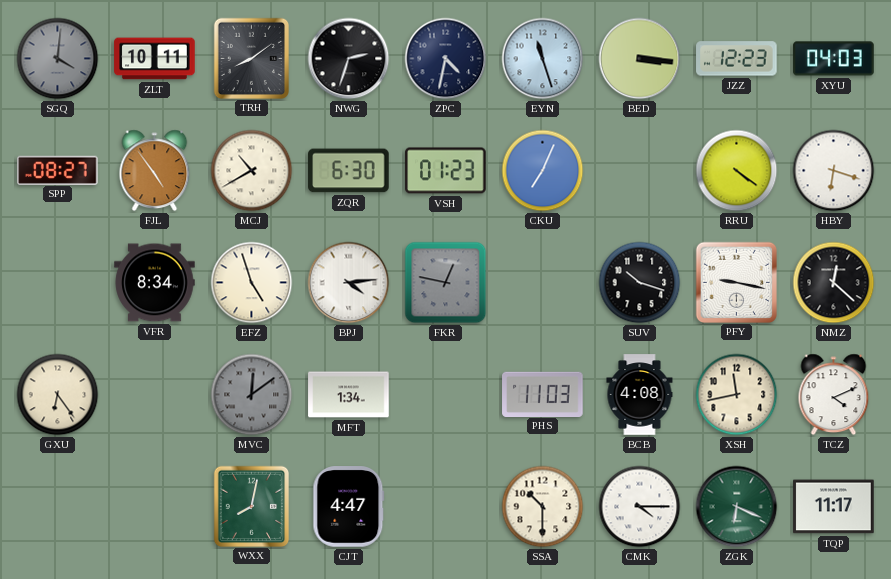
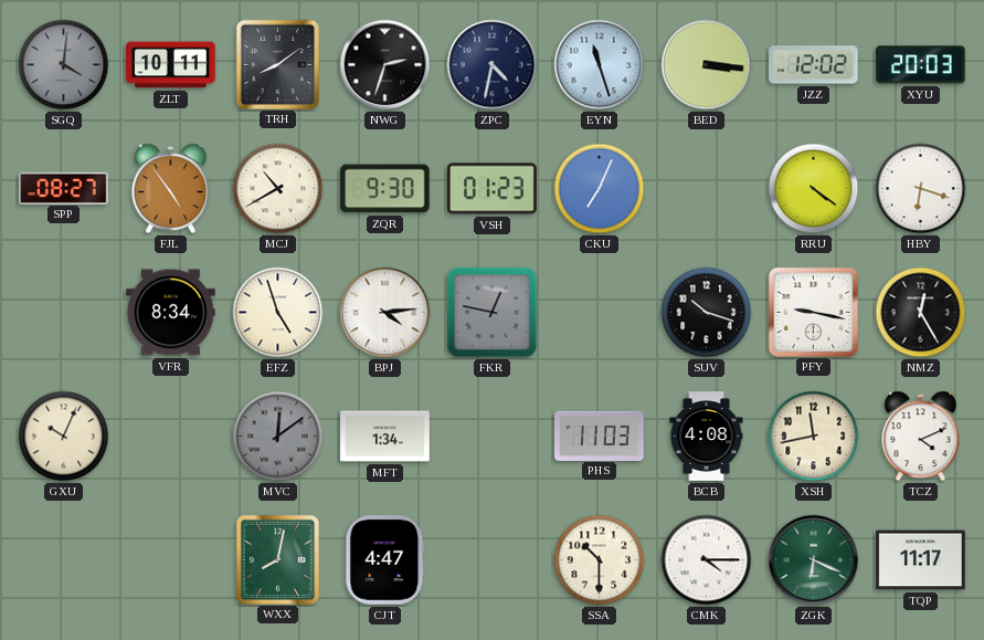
JZZ: 12:23 -> 12:02
XYU: 04:03 -> 20:03
ZQR: 6:30 -> 9:30
NMZ: 12:22 -> 12:25
GXU: 6:24 -> 10:04
